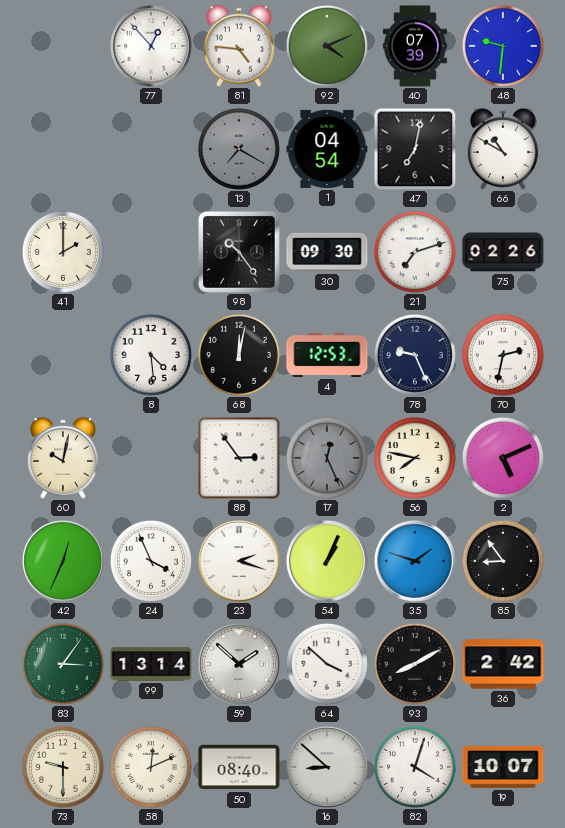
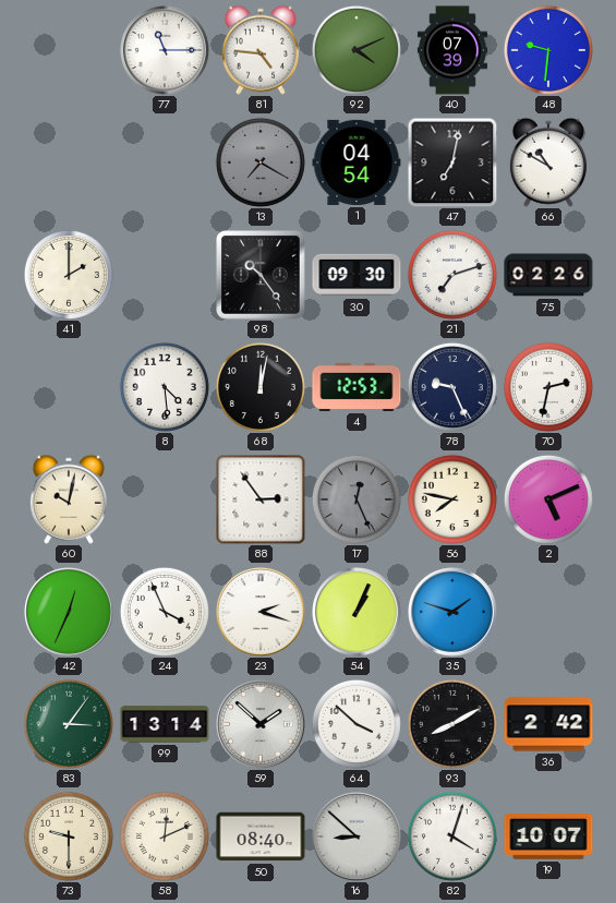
77: 12:53 -> 11:15
85: 8:54 -> none
